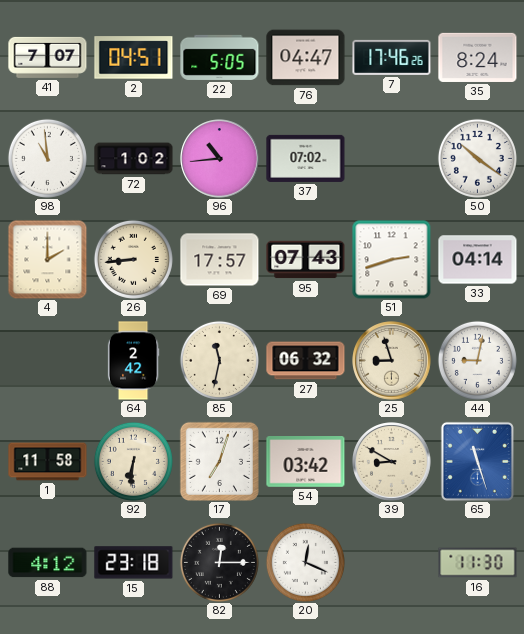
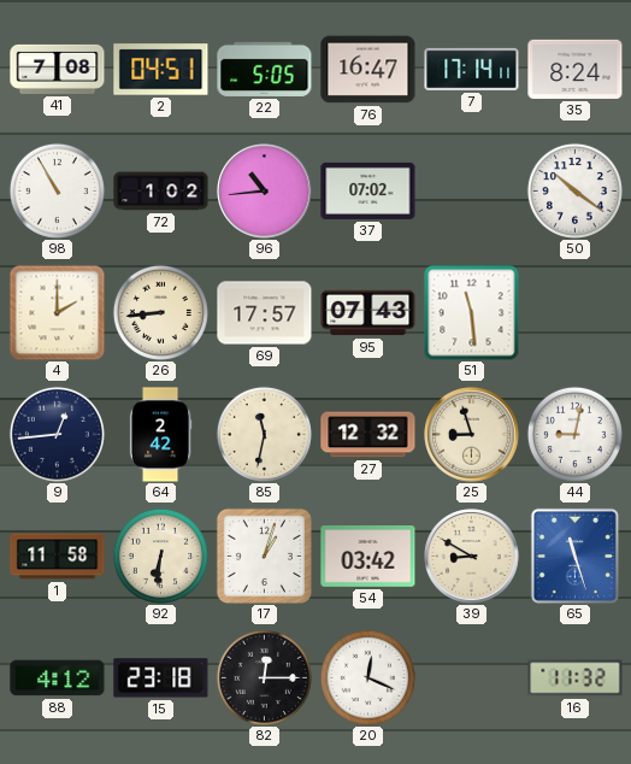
41: 7:07 -> 7:08
76: 04:47 -> 16:47
7: 17:46 -> 17:14
98: 10:59 -> 10:55
51: 2:42 -> 11:29
33: 04:14 -> none
9: none -> 12:44
27: 06:32 -> 12:32
17: 7:03 -> 1:03
16: 11:30 -> 11:32
